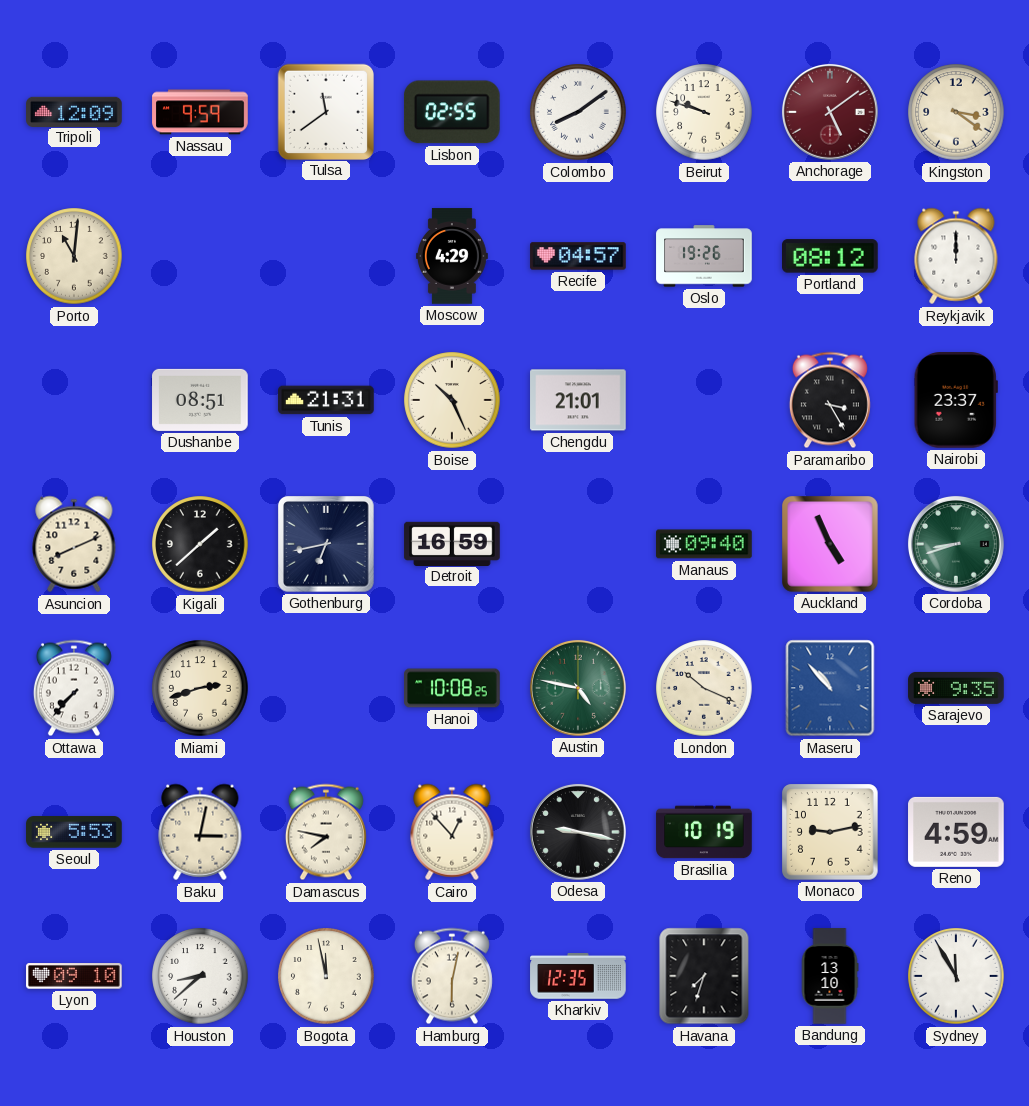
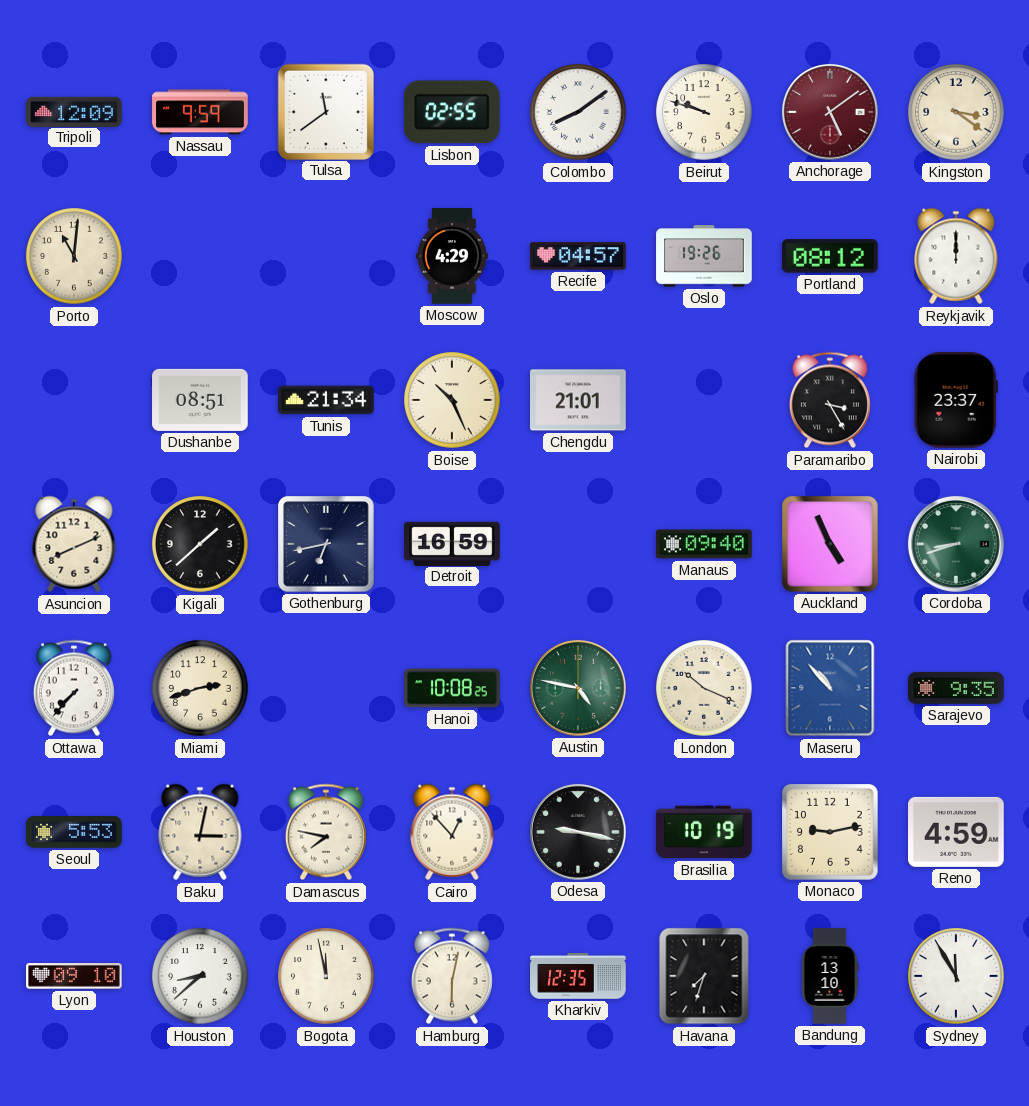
Tunis: 21:31 -> 21:34
